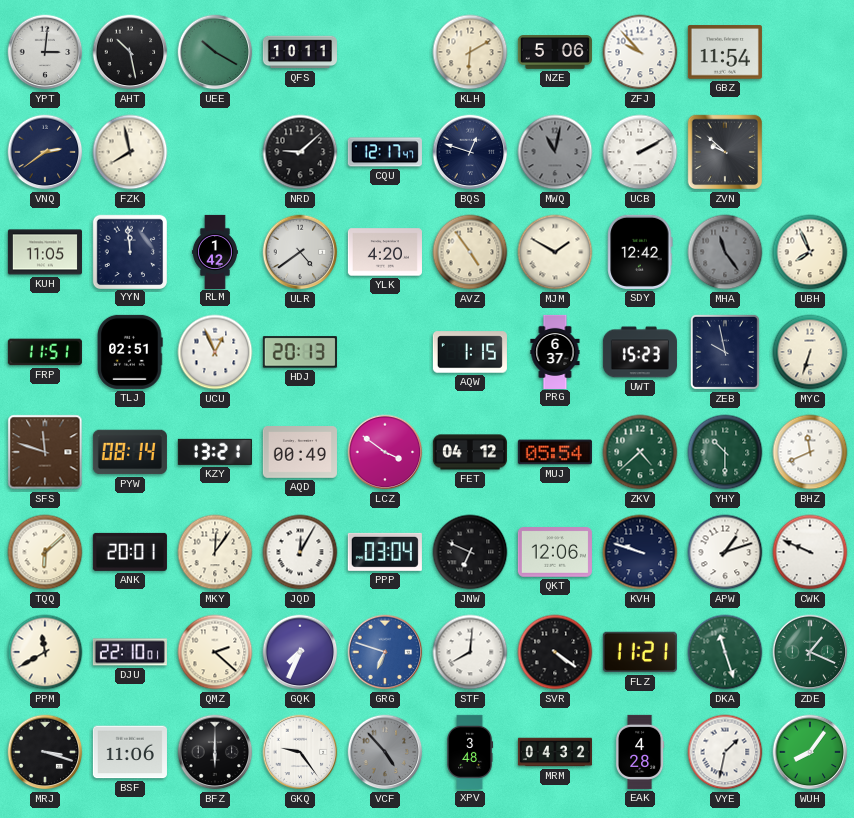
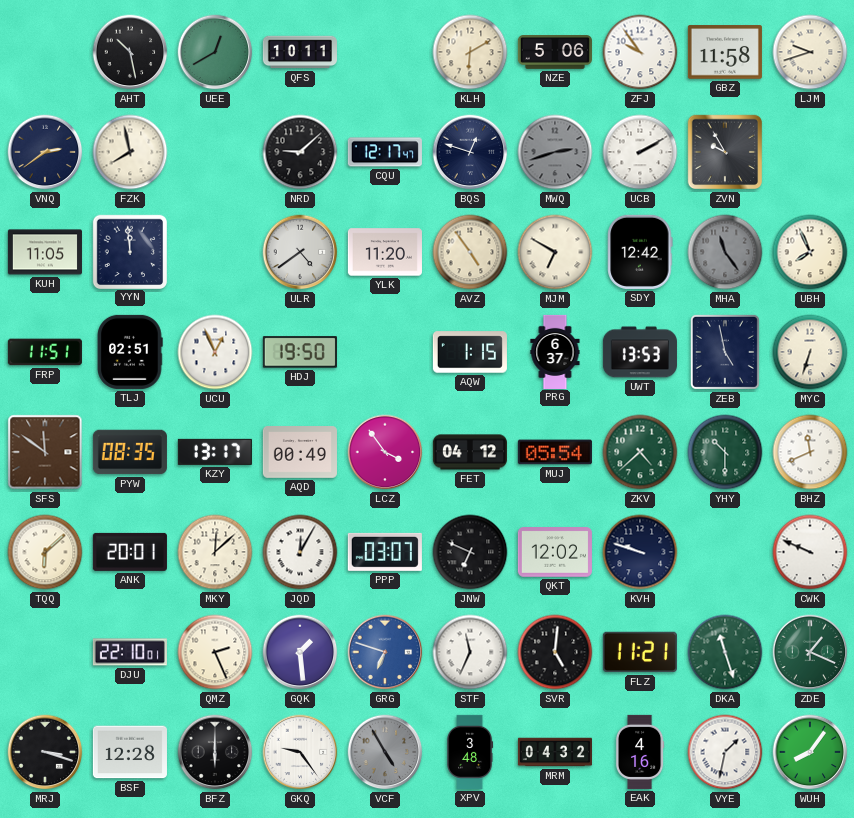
YPT: 3:01 -> none
UEE: 10:20 -> 12:40
ZFJ: 9:53 -> 9:54
GBZ: 11:54 -> 11:58
LJM: none -> 9:42
MWQ: 11:02 -> 2:42
ZVN: 9:52 -> 9:55
RLM: 1:42 -> none
YLK: 4:20 -> 11:20
MJM: 1:50 -> 6:50
HDJ: 20:13 -> 19:50
UWT: 15:23 -> 13:53
ZEB: 9:58 -> 4:58
SFS: 11:48 -> 11:51
PYW: 08:14 -> 08:35
KZY: 13:21 -> 13:17
LCZ: 3:51 -> 3:54
MKY: 12:06 -> 12:08
PPP: 03:04 -> 03:07
QKT: 12:06 -> 12:02
APW: 1:12 -> none
PPM: 11:40 -> none
QMZ: 2:22 -> 2:26
GQK: 7:34 -> 1:29
STF: 8:01 -> 11:34
SVR: 4:21 -> 5:01
BSF: 11:06 -> 12:28
VCF: 4:53 -> 4:55
EAK: 4:28 -> 4:16
